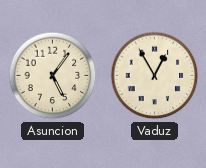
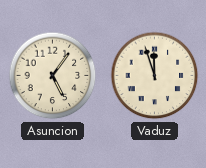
Vaduz: 12:55 -> 11:57
